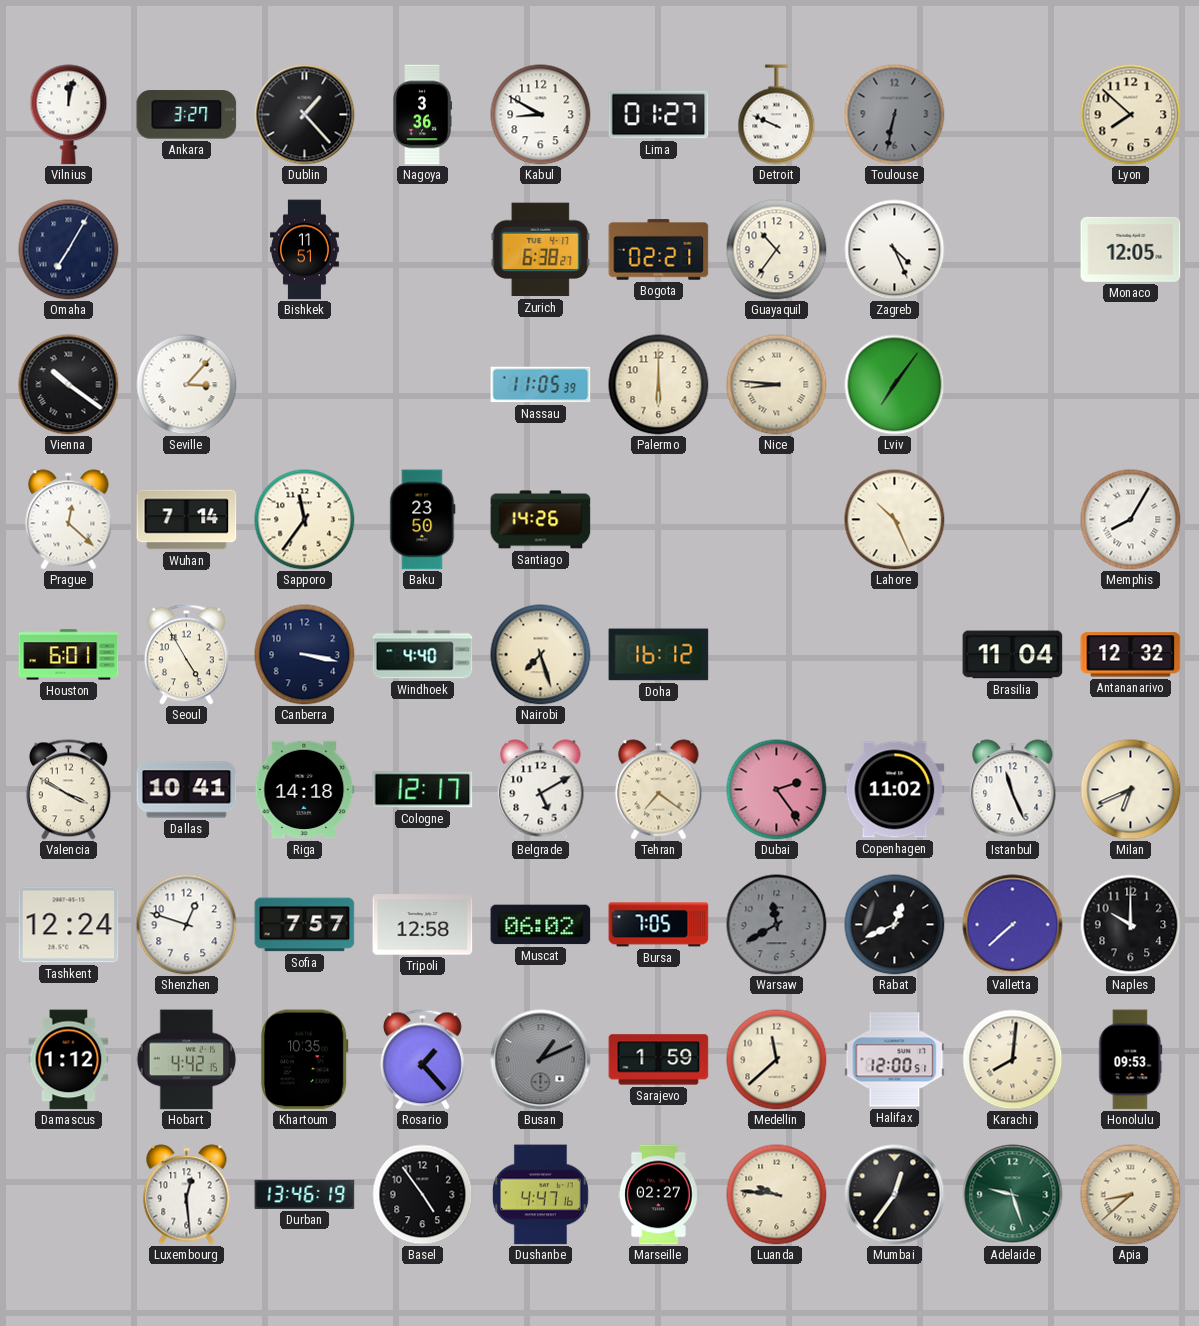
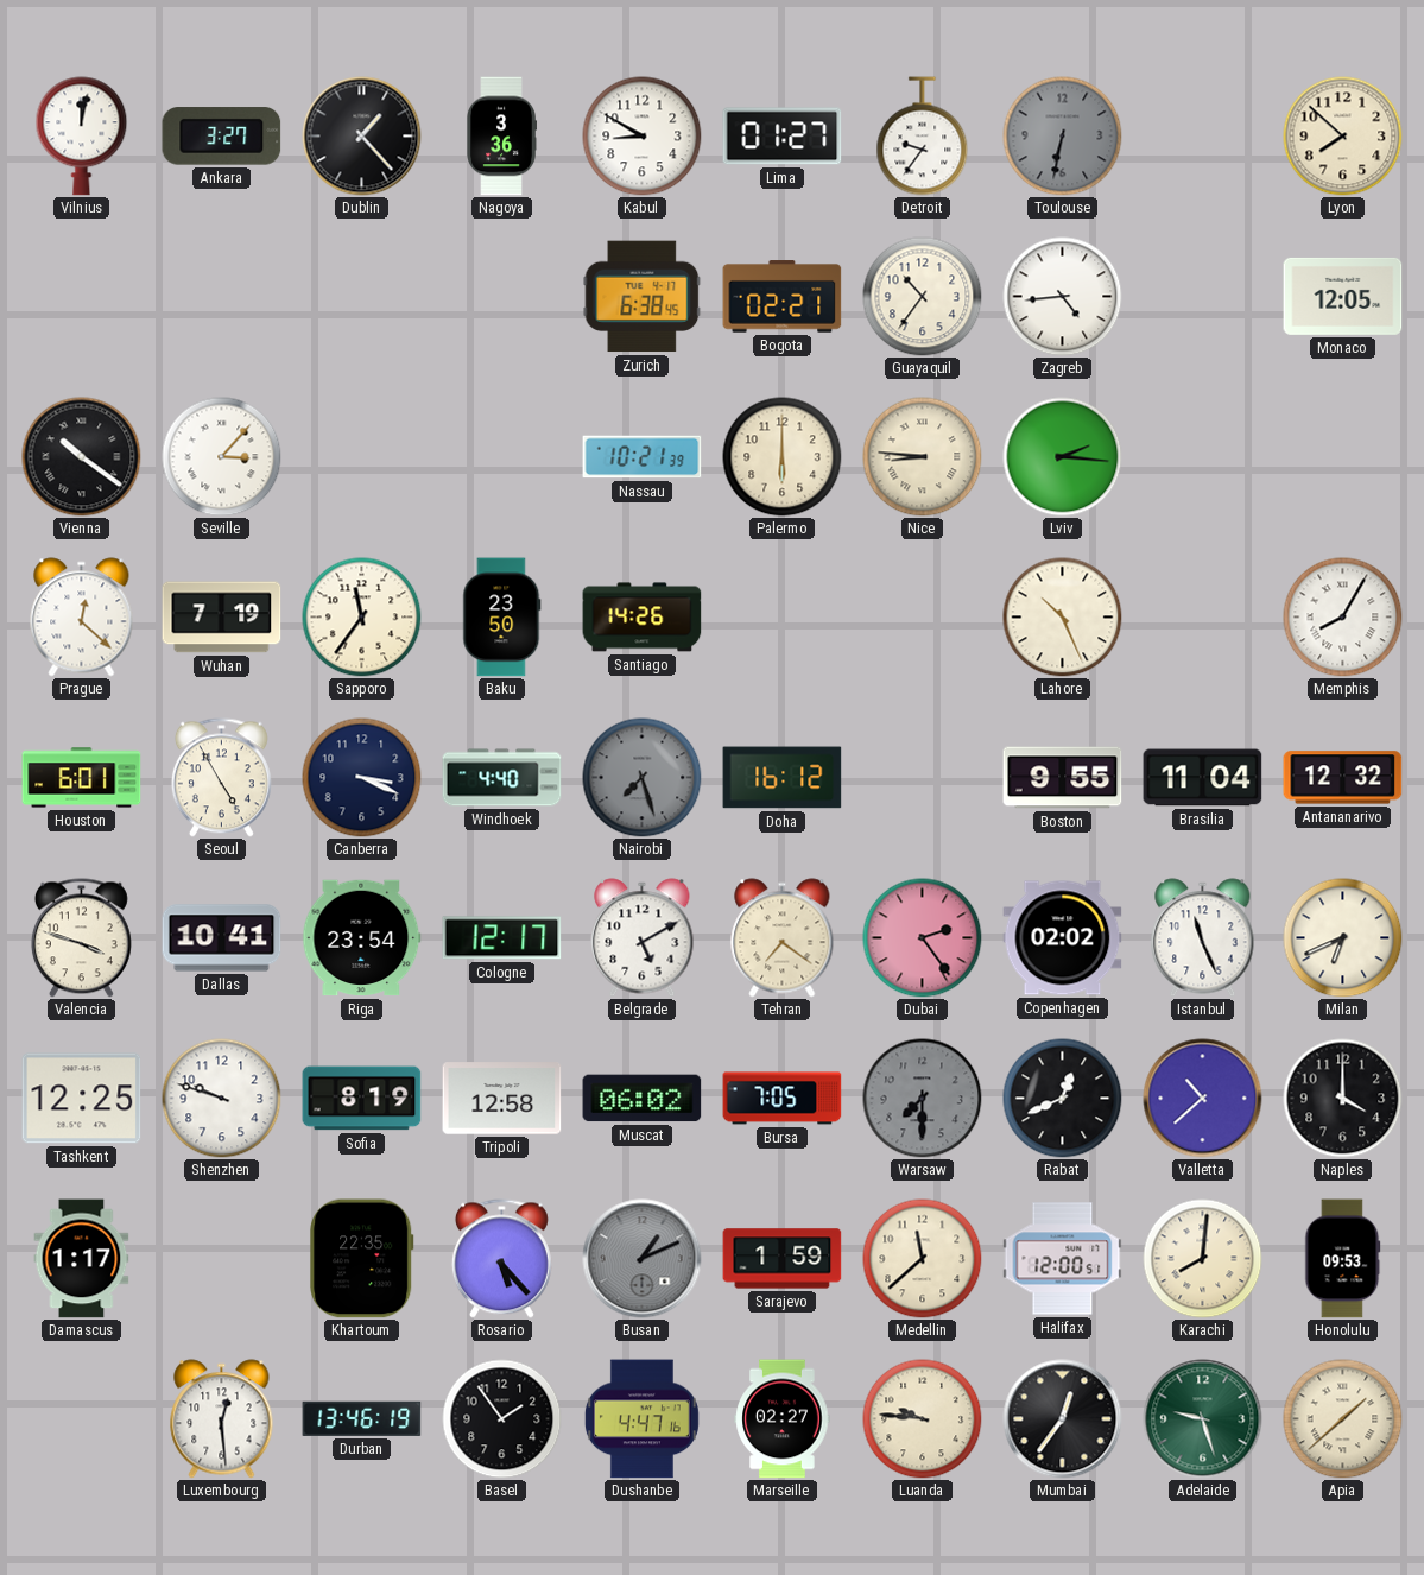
Detroit: 9:49 -> 9:36
Omaha: 7:05 -> none
Bishkek: 11:51 -> none
Zurich: 6:38:27 -> 6:38:45
Zagreb: 4:26 -> 4:44
Nassau: 11:05 -> 10:21
Lviv: 7:06 -> 2:16
Wuhan: 7:14 -> 7:19
Canberra: 3:17 -> 3:19
Nairobi dial: cream -> grey
Boston: none -> 9:55
Valencia: 3:50 -> 3:48
Riga: 14:18 -> 23:54
Copenhagen: 11:02 -> 02:02
Tashkent: 12:24 -> 12:25
Shenzhen: 12:48 -> 9:48
Sofia: 7:57 -> 8:19
Warsaw: 11:40 -> 7:30
Valletta: 7:38 -> 10:38
Naples: 10:00 -> 4:00
Damascus: 1:12 -> 1:17
Hobart: 4:42 -> none
Khartoum: 10:35 -> 22:35
Rosario: 1:23 -> 5:23
Basel: 4:54 -> 1:54
Apia: 8:38 -> 1:38
